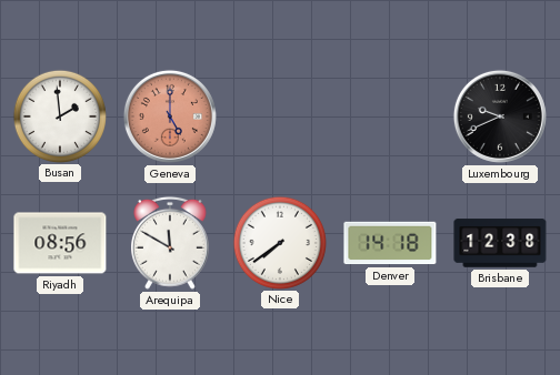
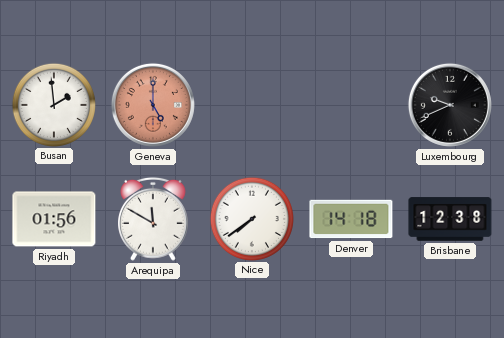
Riyadh: 08:56 -> 01:56
